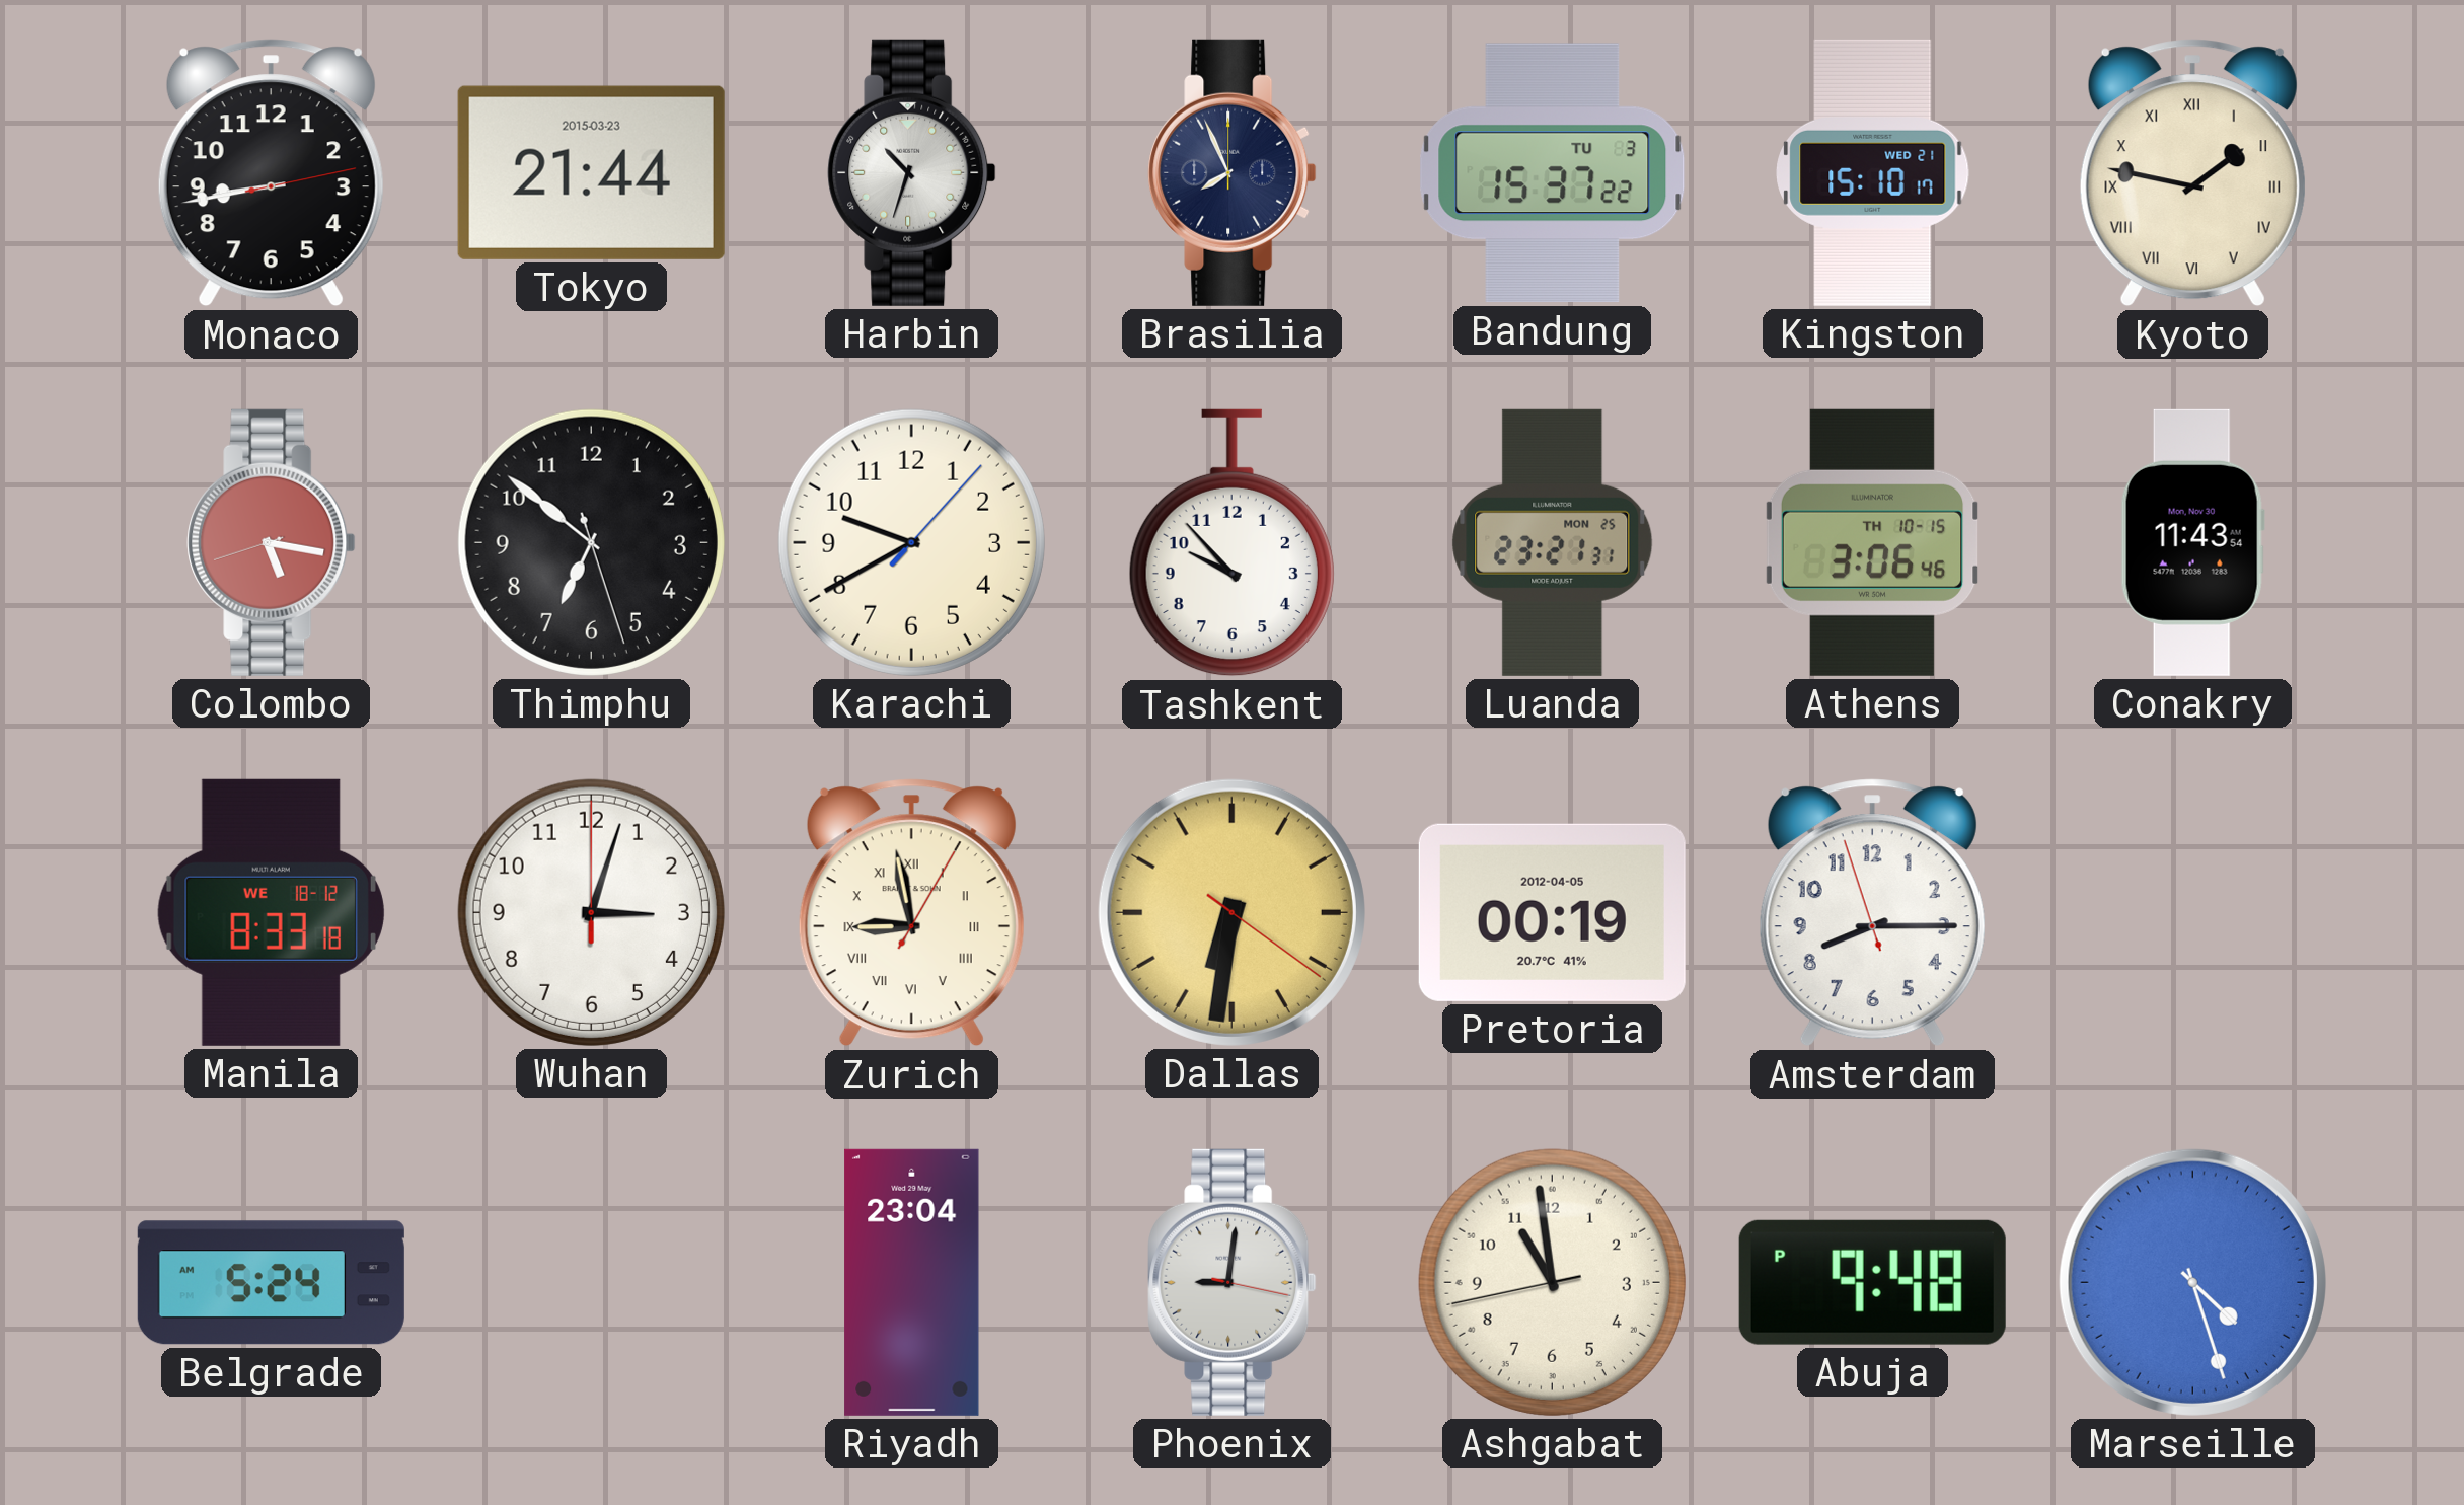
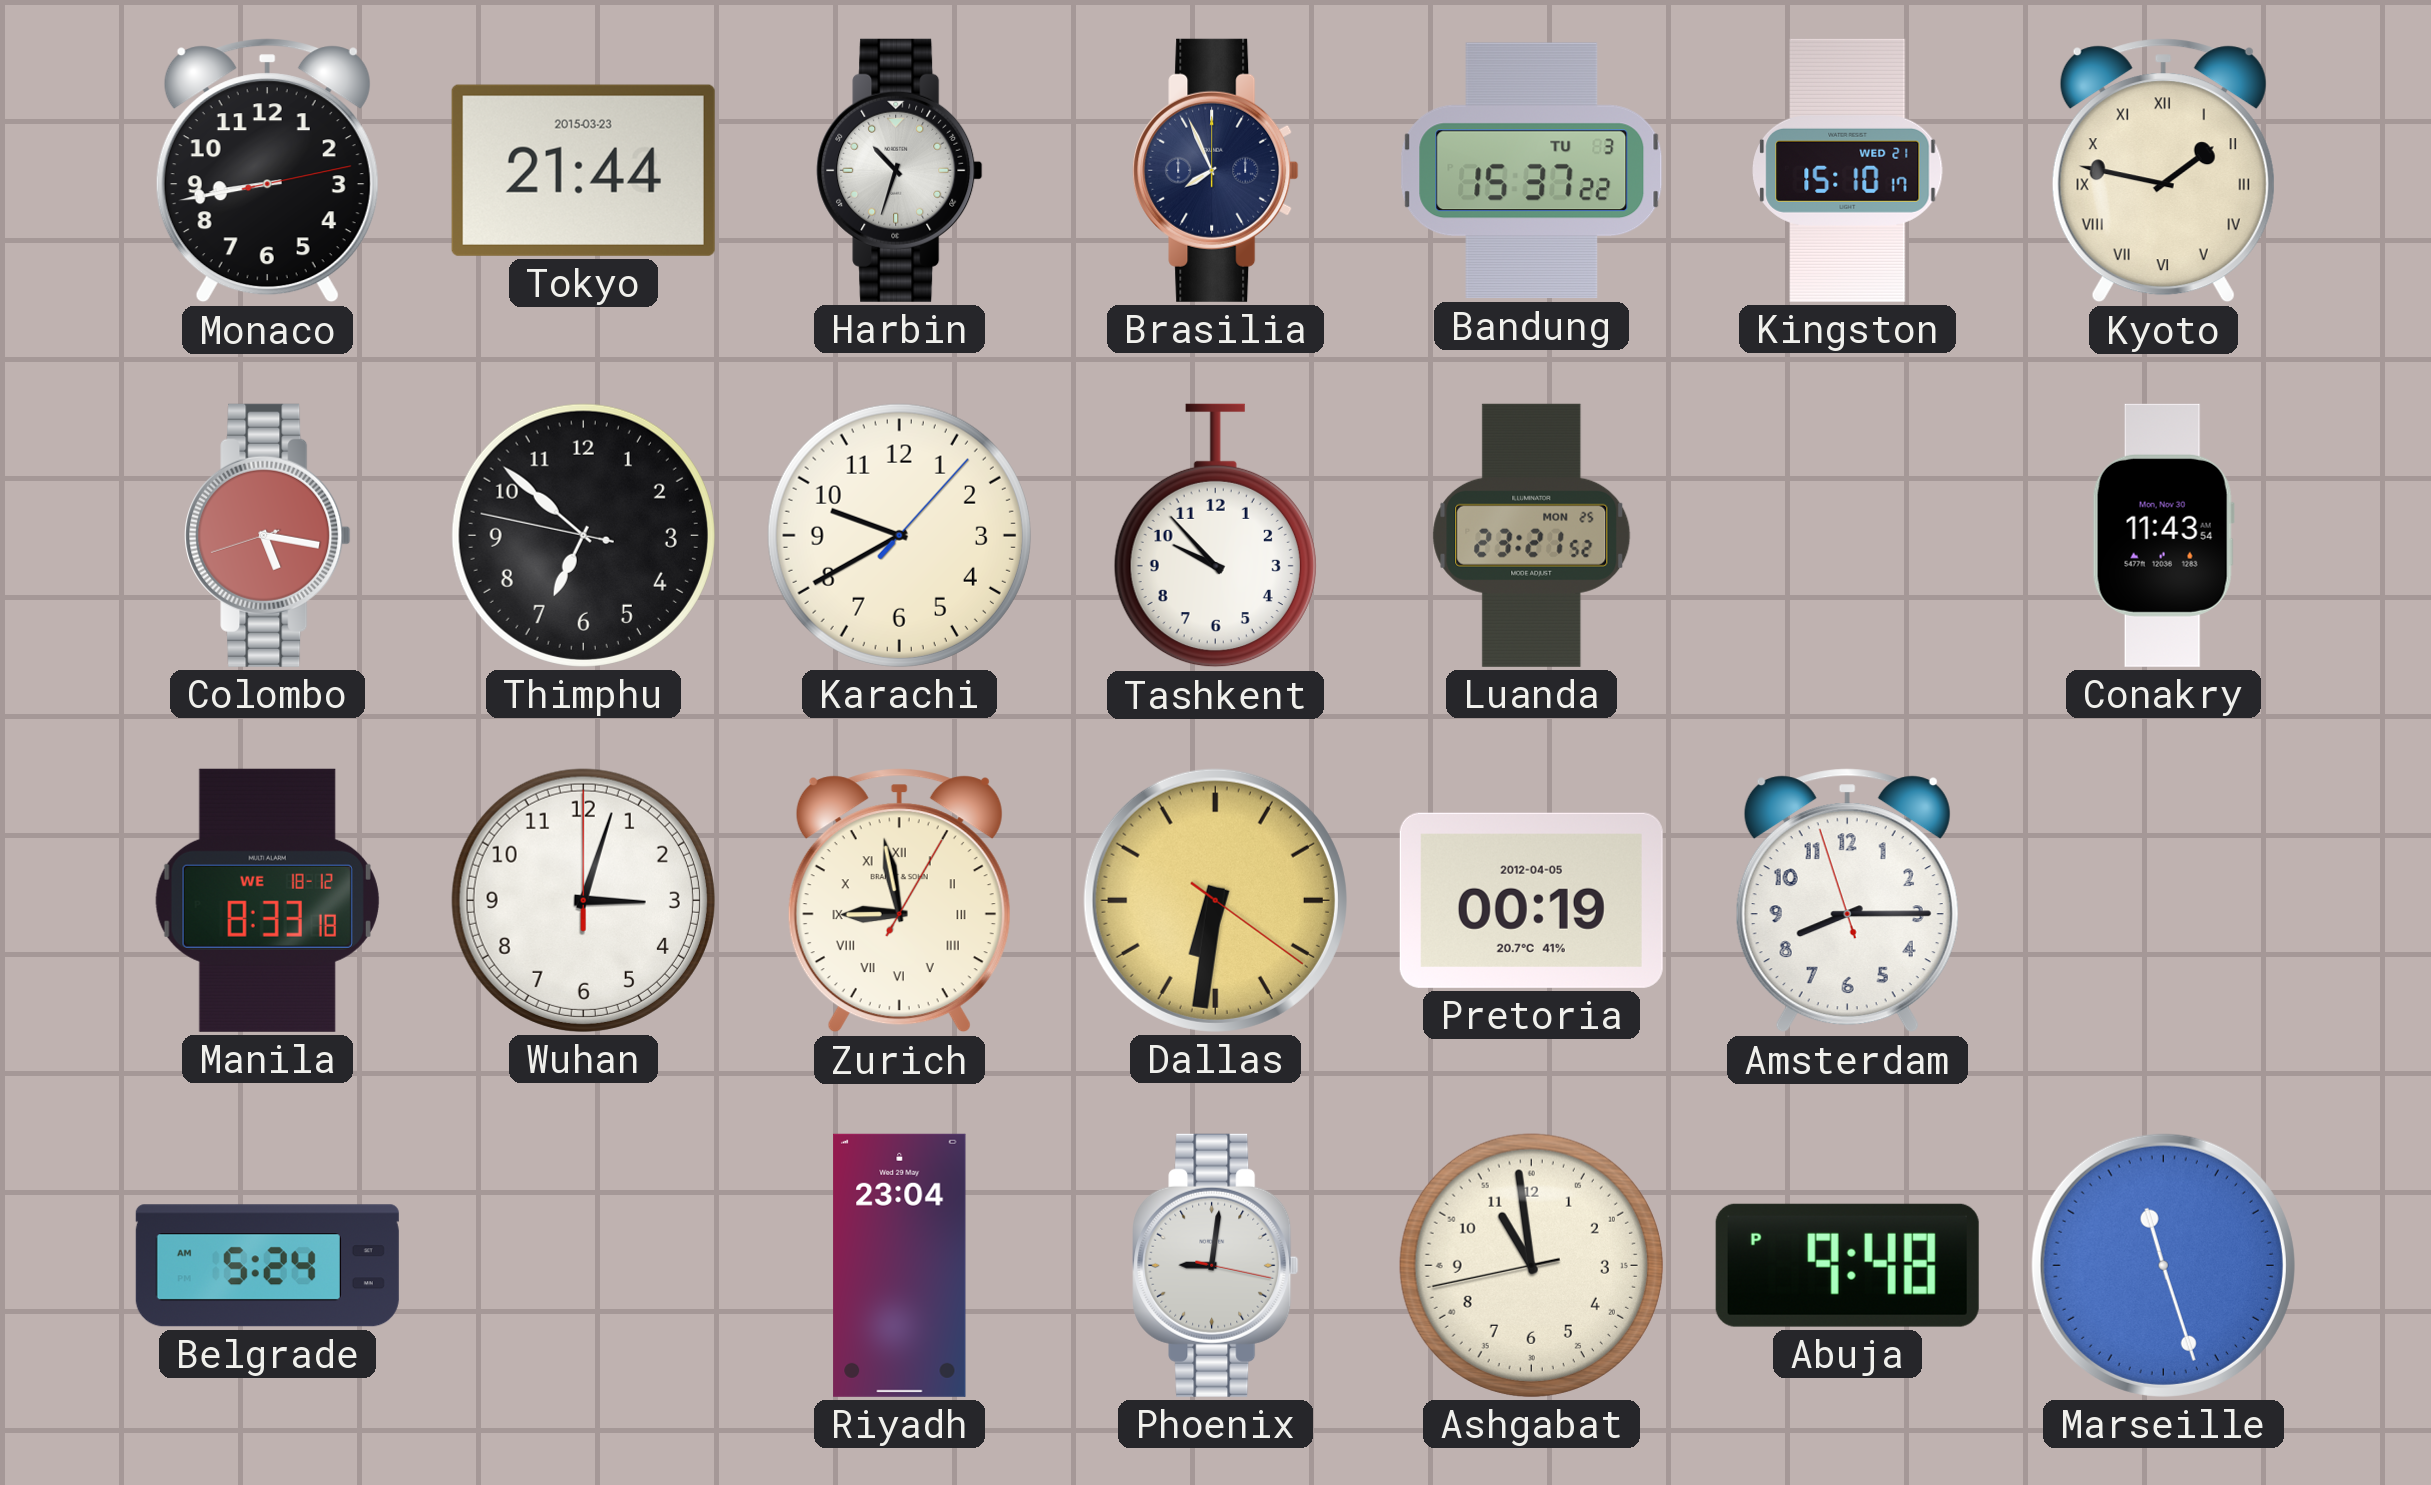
Thimphu: 6:51:27 -> 6:51:47
Luanda: 23:21:31 -> 23:21:52
Athens: 3:06 -> none
Marseille: 4:27 -> 11:27
